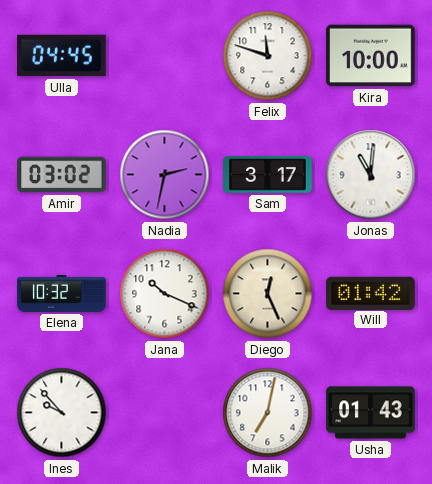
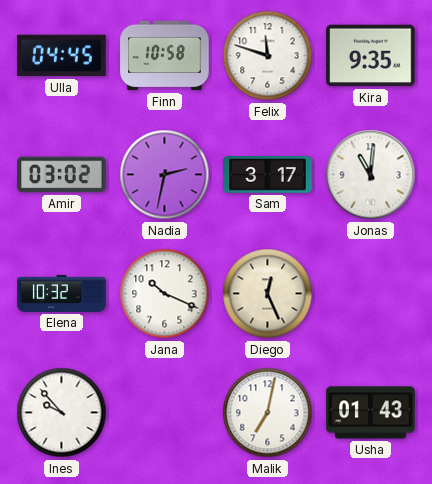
Finn: none -> 10:58
Kira: 10:00 -> 9:35
Will: 01:42 -> none
